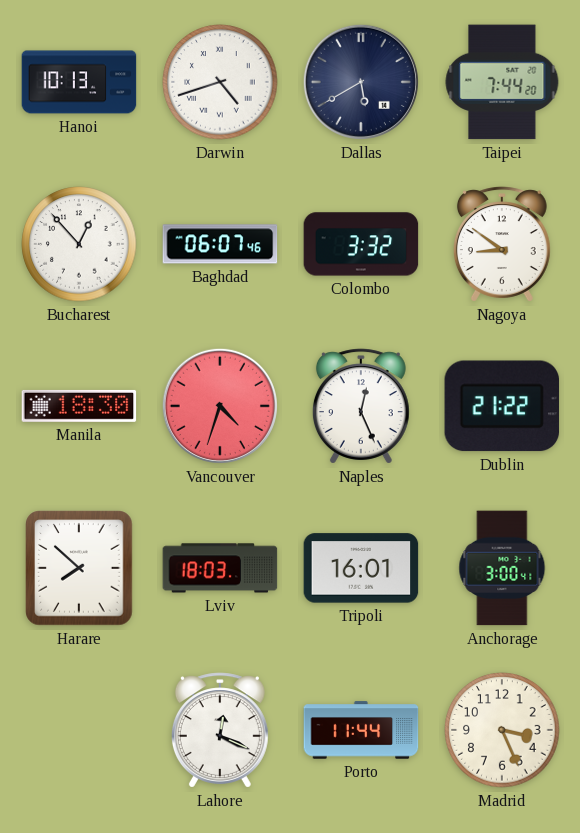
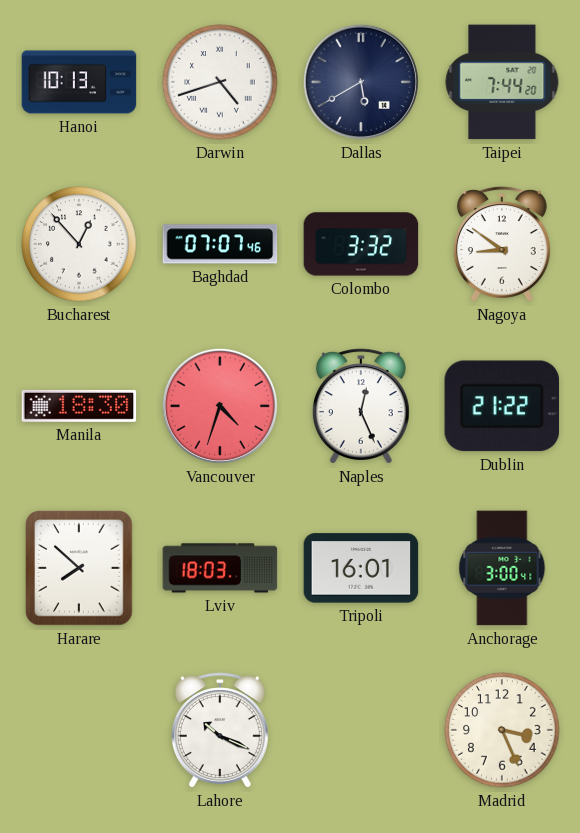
Baghdad: 06:07 -> 07:07
Lahore: 12:19 -> 10:19
Porto: 11:44 -> none
